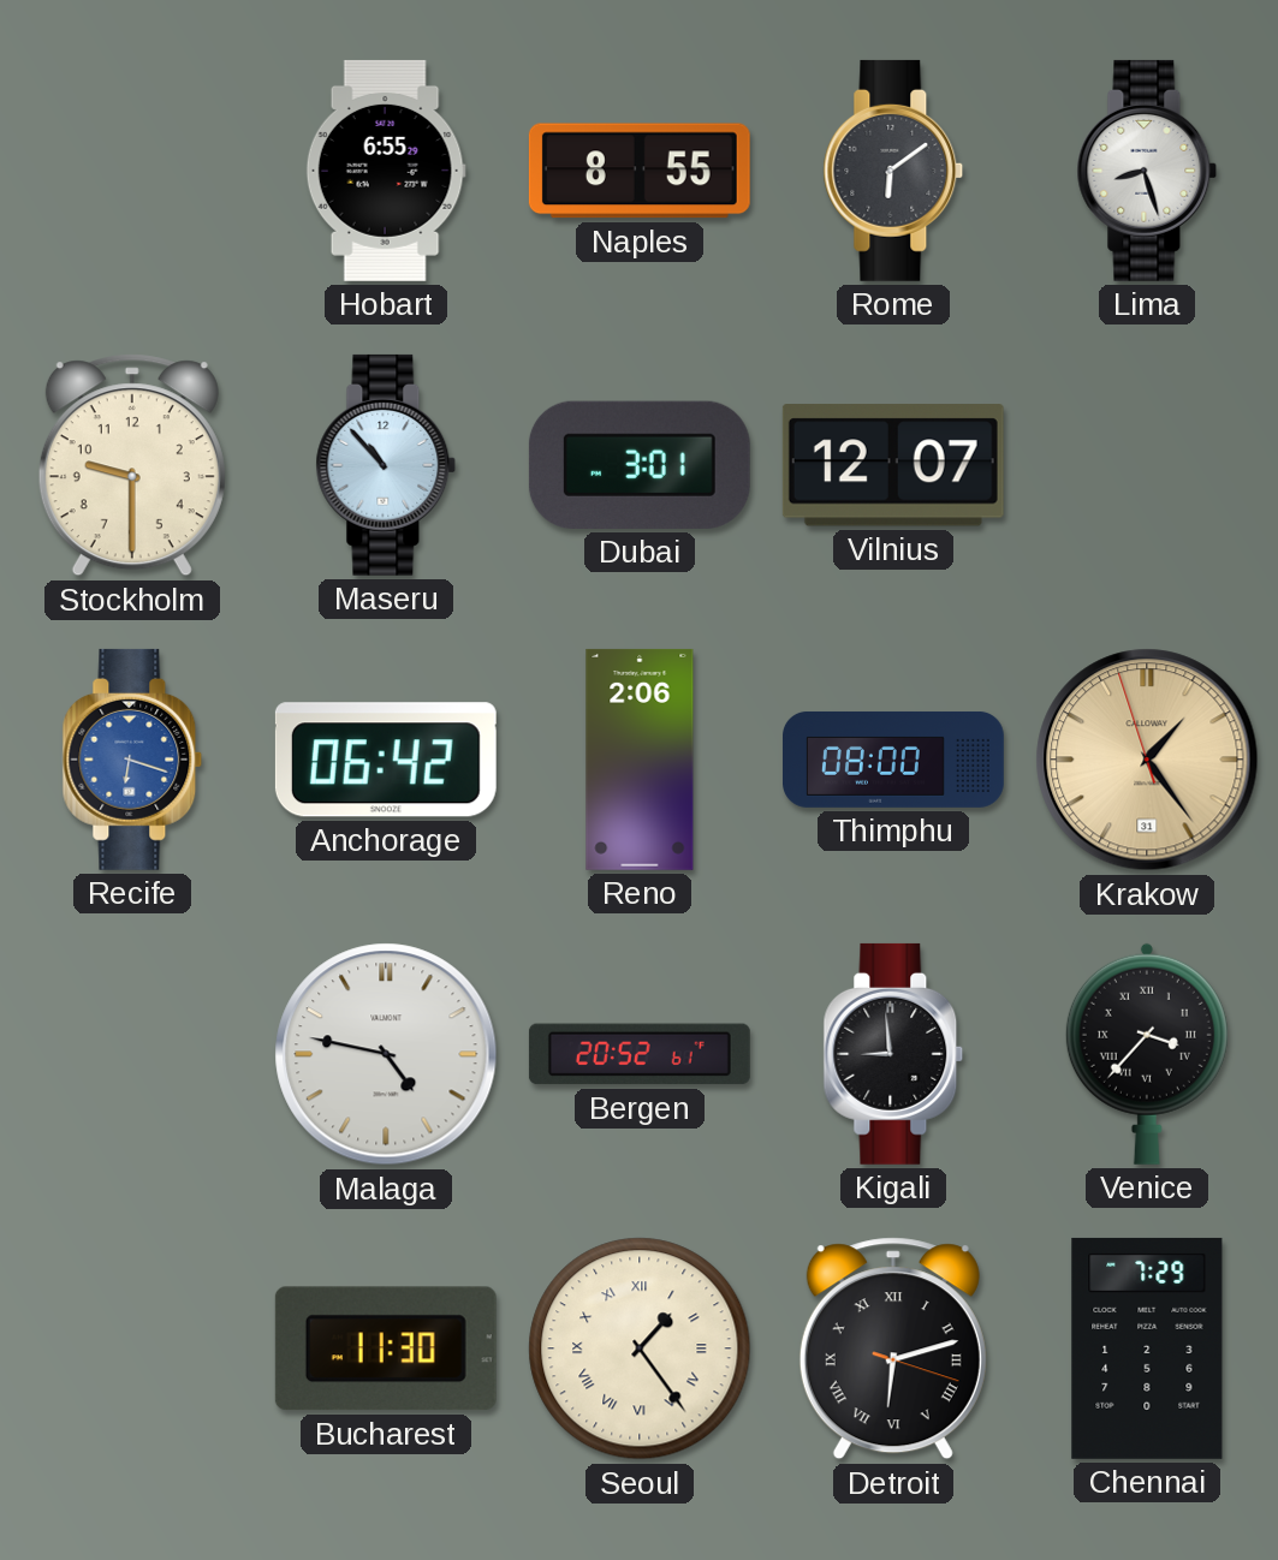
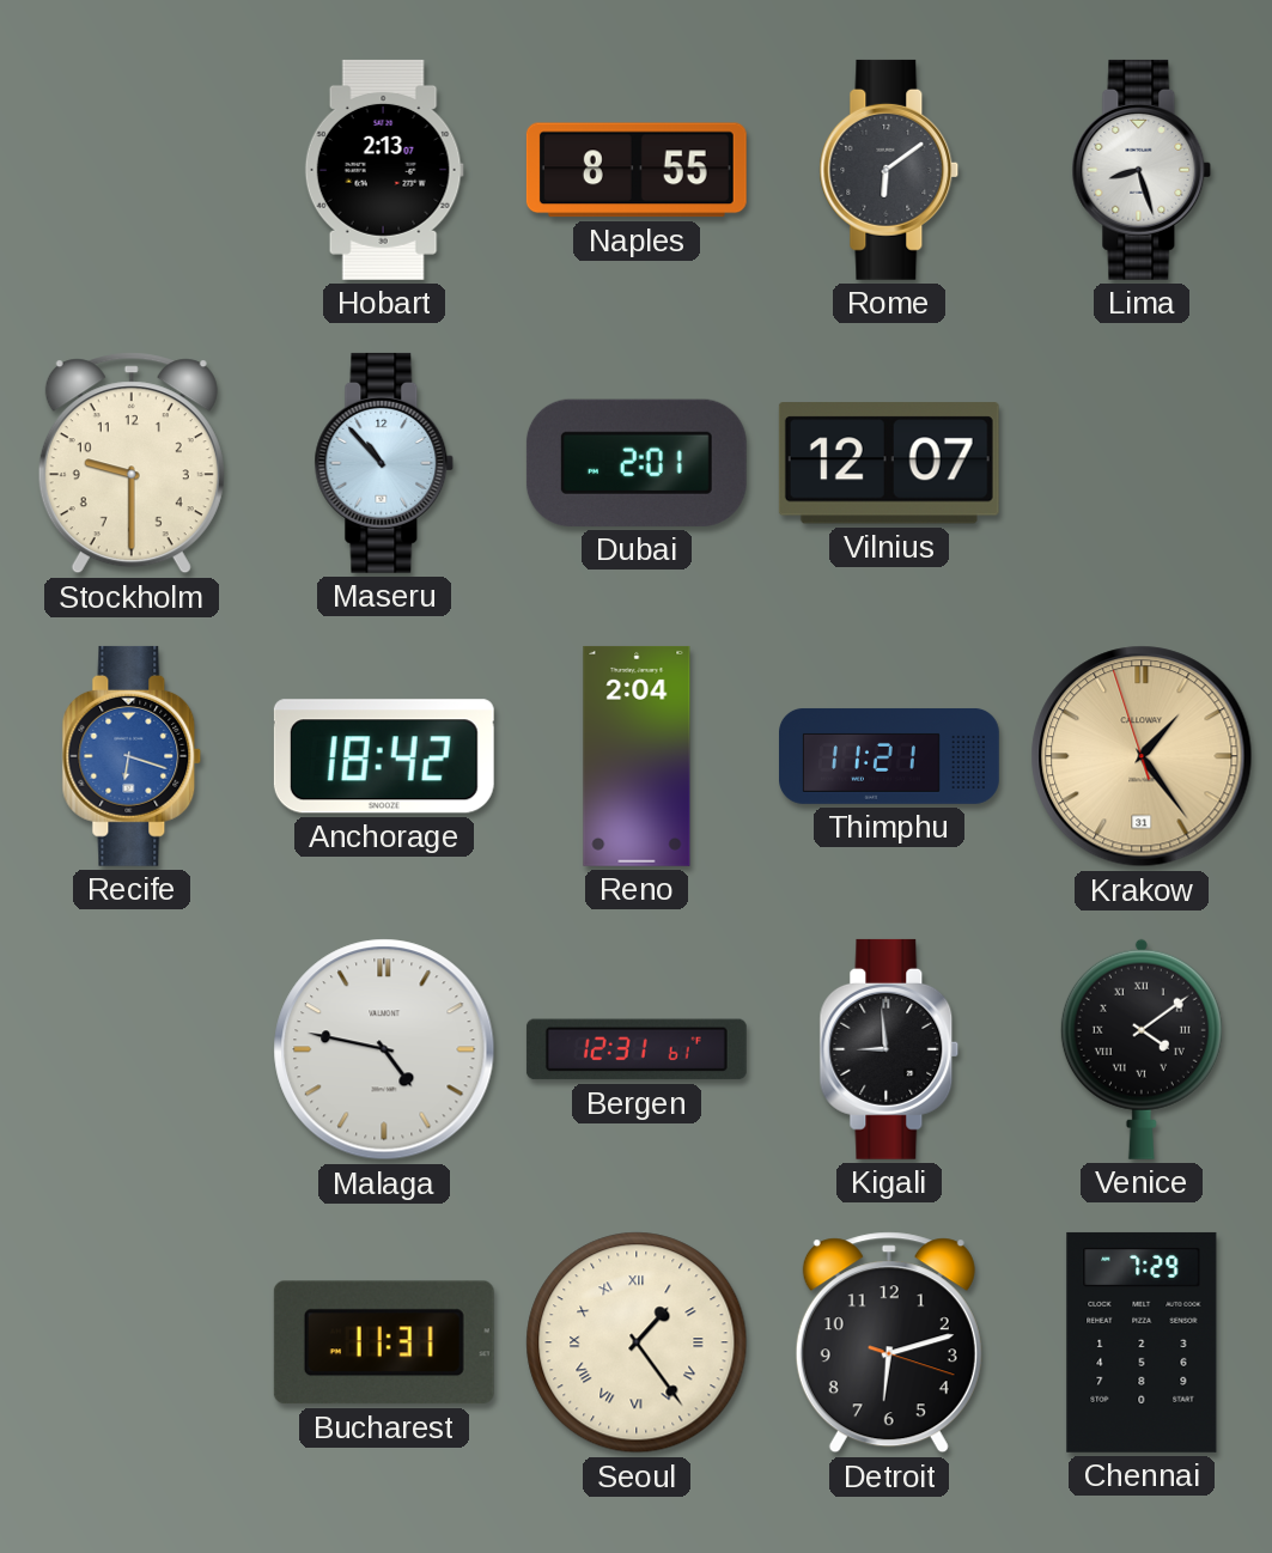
Hobart: 6:55 -> 2:13
Dubai: 3:01 -> 2:01
Anchorage: 06:42 -> 18:42
Reno: 2:06 -> 2:04
Thimphu: 08:00 -> 11:21
Bergen: 20:52 -> 12:31
Venice: 3:37 -> 4:09
Bucharest: 11:30 -> 11:31
Detroit numerals: Roman -> Arabic
